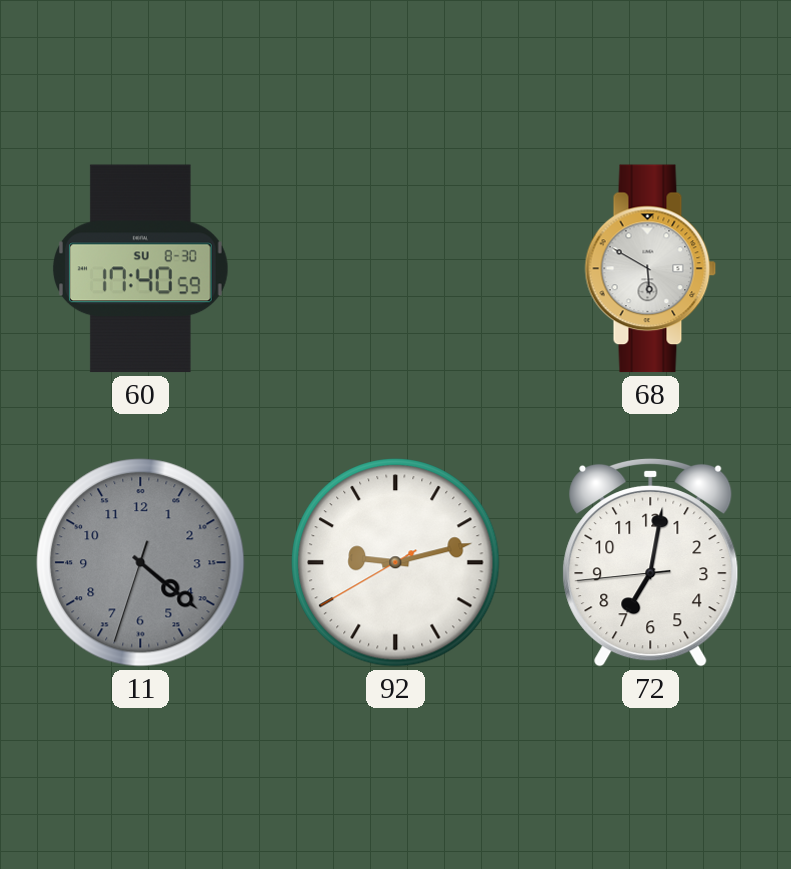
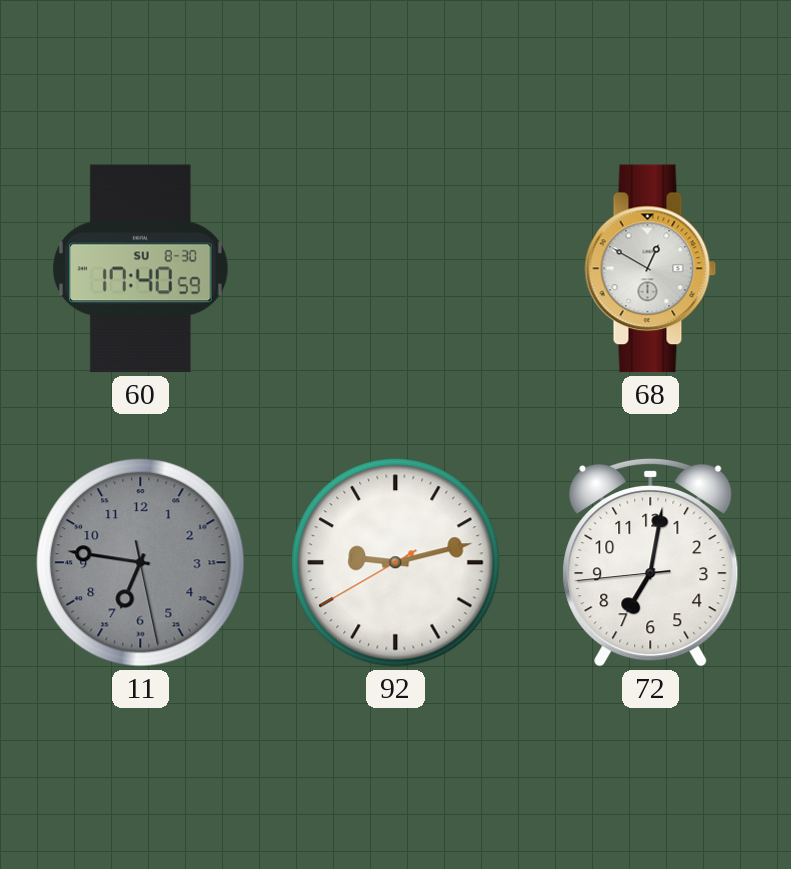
68: 5:50 -> 12:50
11: 4:21 -> 6:46
